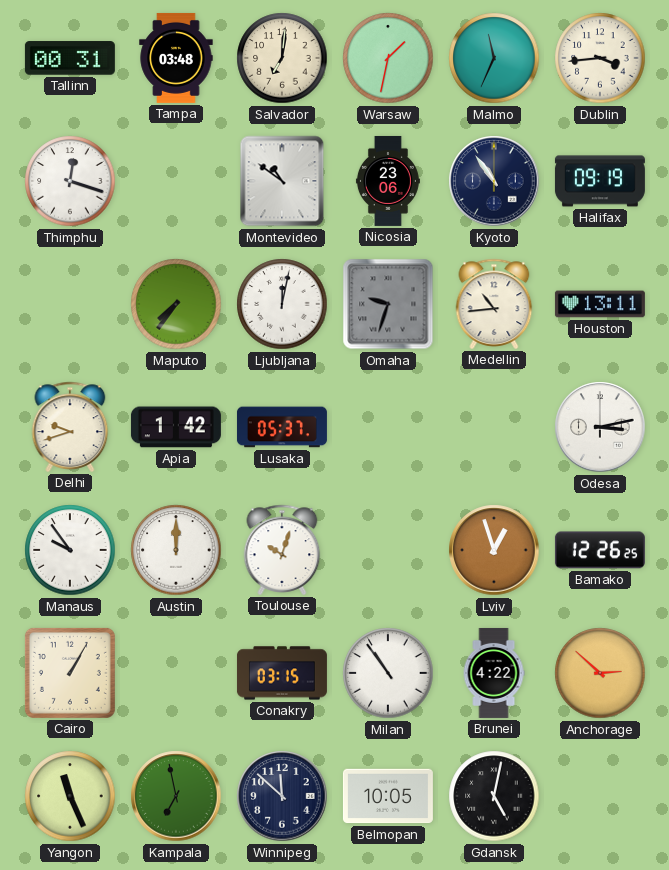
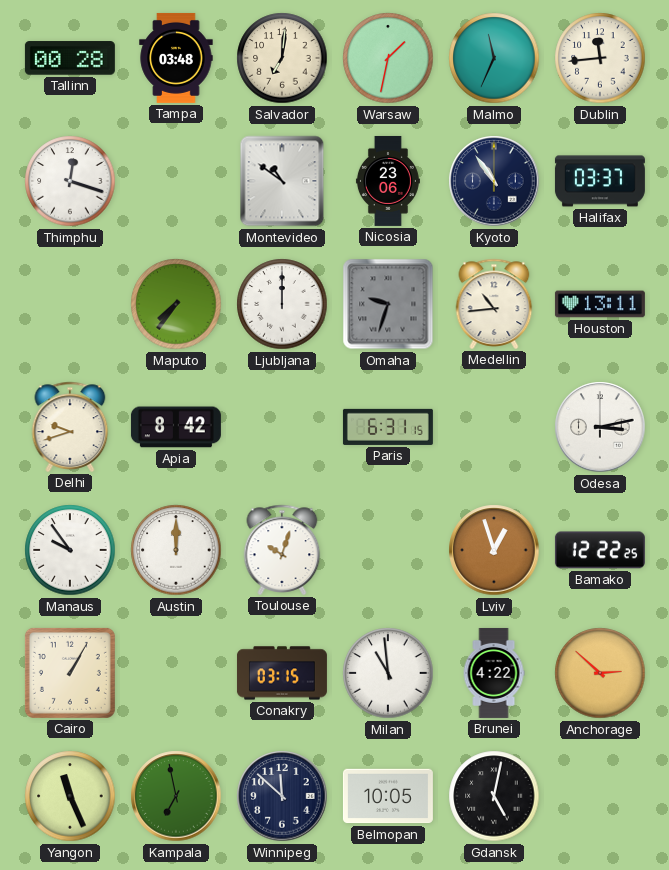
Tallinn: 00:31 -> 00:28
Dublin: 3:44 -> 11:44
Halifax: 09:19 -> 03:37
Ljubljana: 12:02 -> 12:00
Apia: 1:42 -> 8:42
Lusaka: 05:37 -> none
Paris: none -> 6:31
Bamako: 12:26 -> 12:22
Milan: 10:54 -> 10:59
